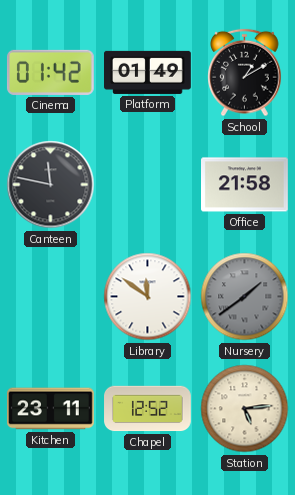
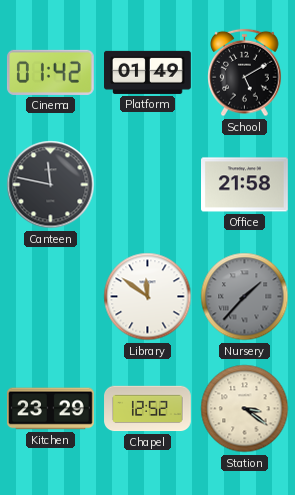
School: 1:10 -> 5:10
Nursery: 1:39 -> 1:37
Kitchen: 23:11 -> 23:29
Station: 5:14 -> 3:21
